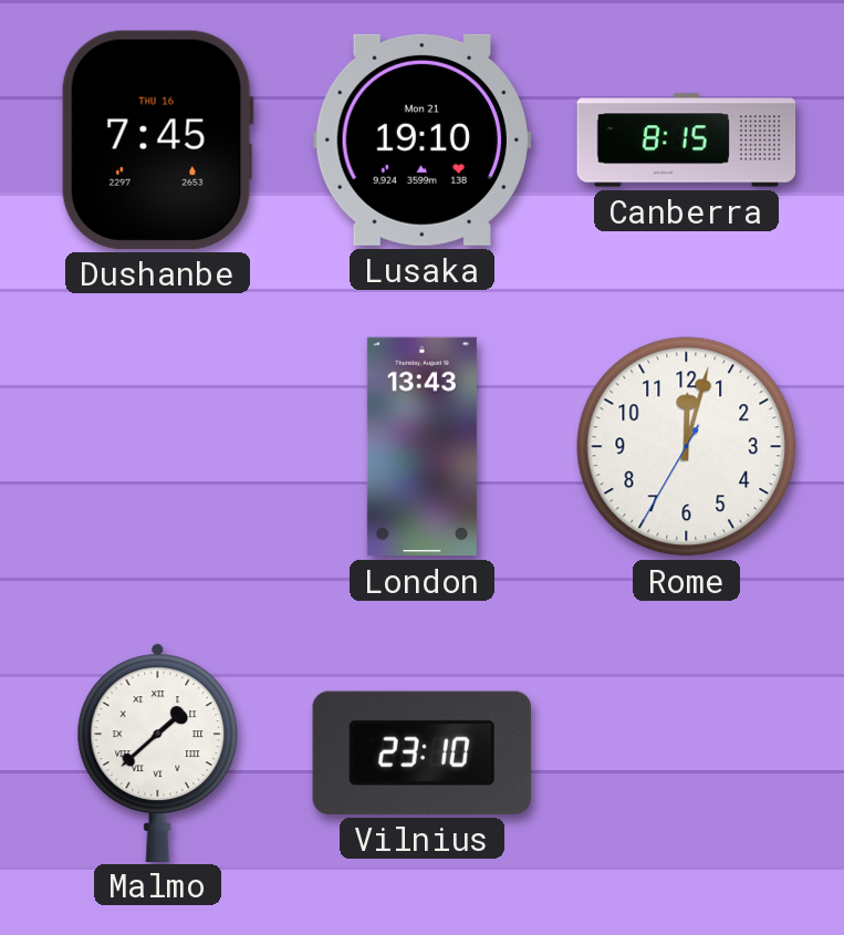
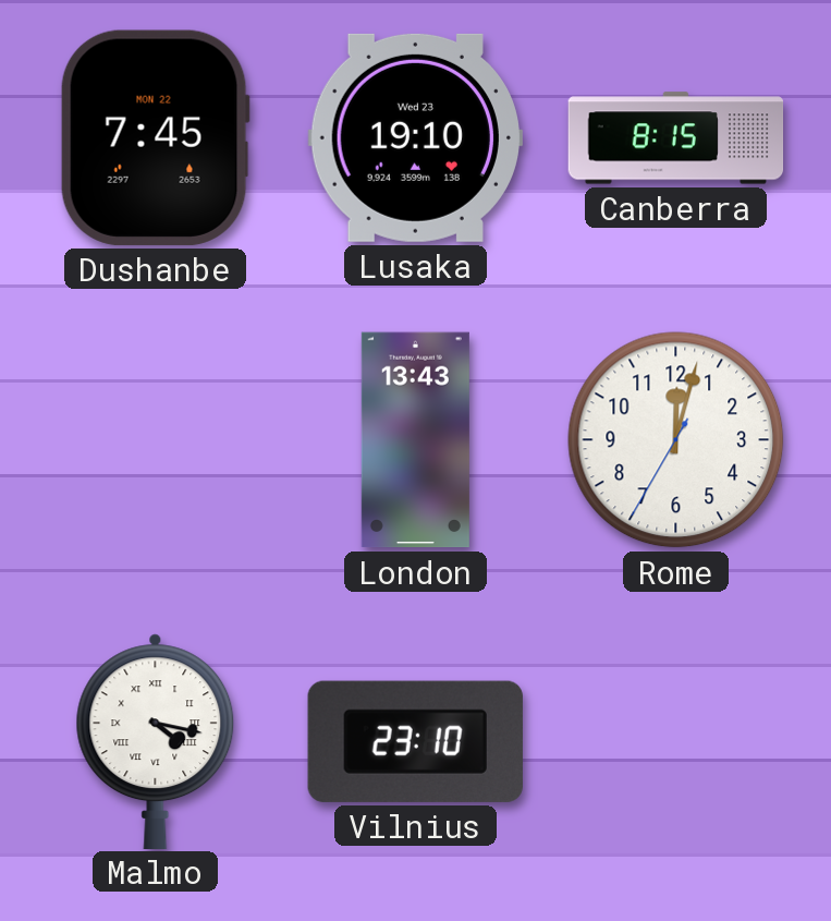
Dushanbe date: THU 16 -> MON 22
Lusaka date: Mon 21 -> Wed 23
Malmo: 1:38 -> 4:17
